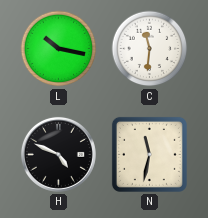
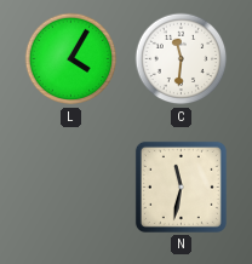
L: 10:17 -> 4:05
H: 4:49 -> none
